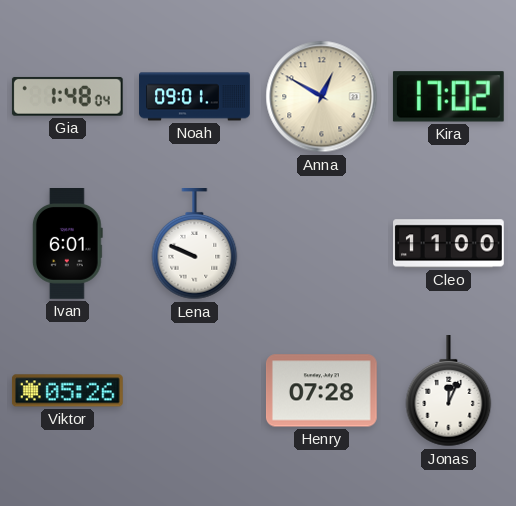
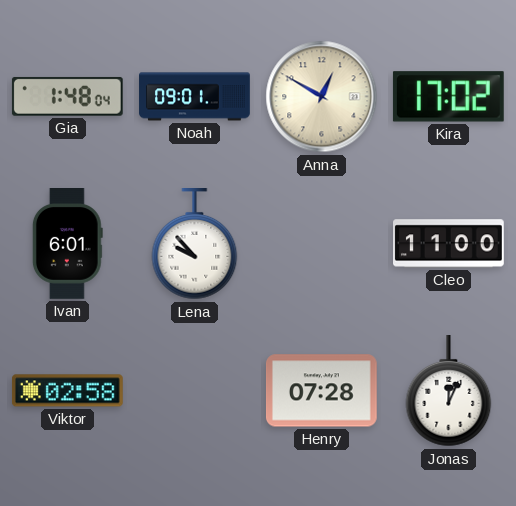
Lena: 9:49 -> 9:53
Viktor: 05:26 -> 02:58
